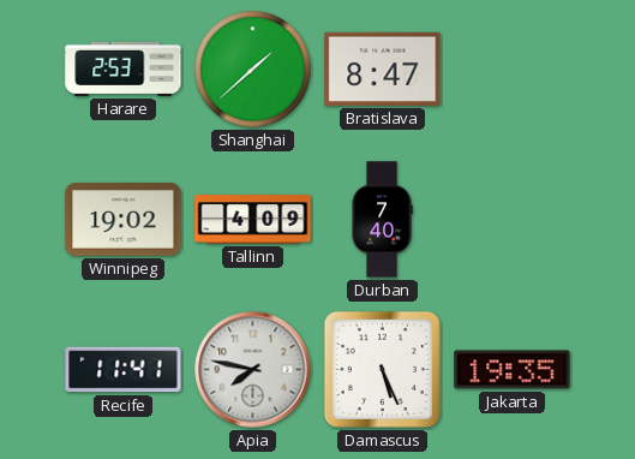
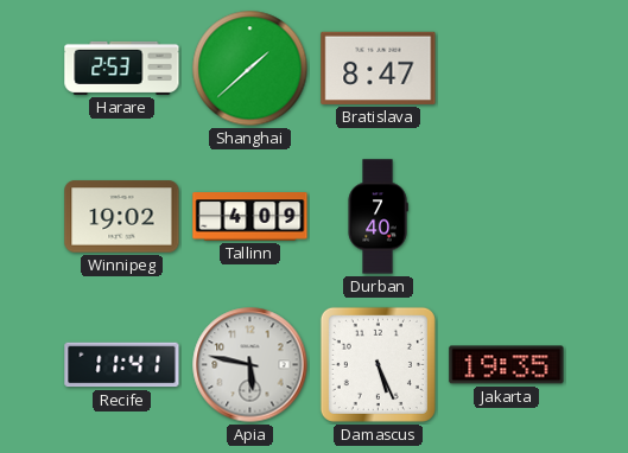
Apia: 7:47 -> 5:47
